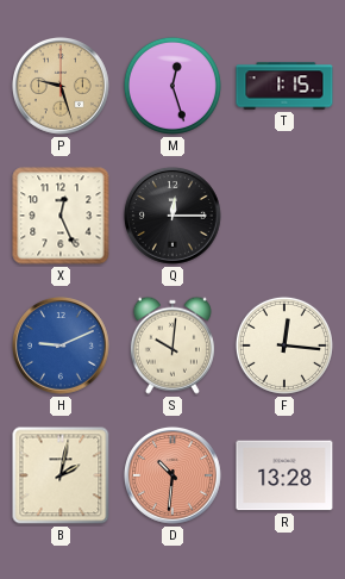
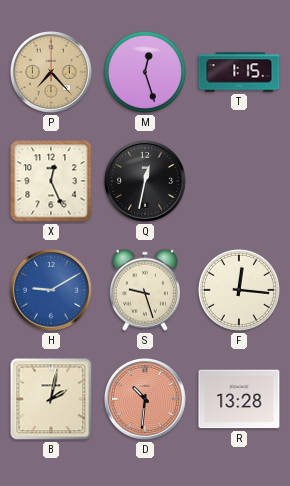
P: 9:27 -> 7:23
Q: 12:15 -> 12:32
H: 9:11 -> 9:10
S: 10:01 -> 9:27
